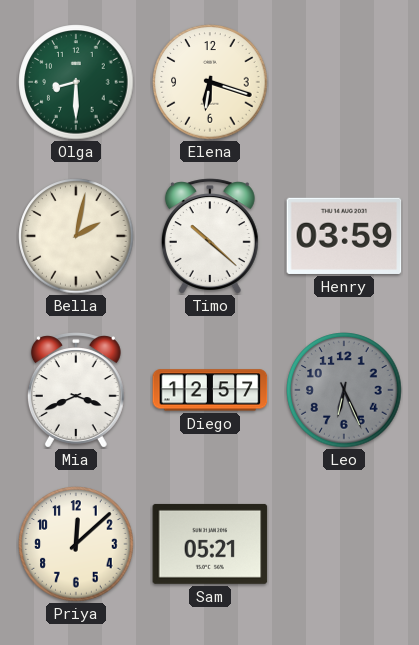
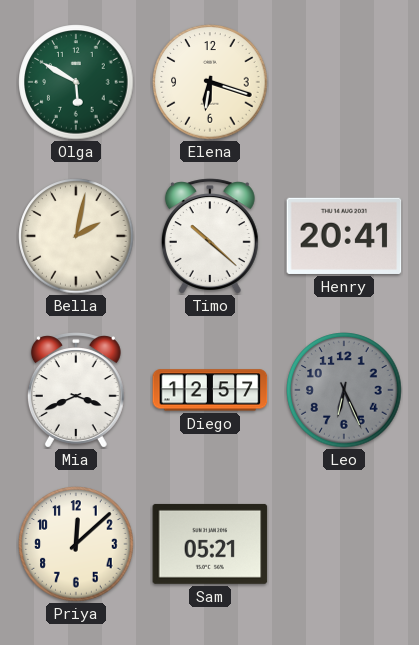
Olga: 8:30 -> 5:50
Henry: 03:59 -> 20:41
